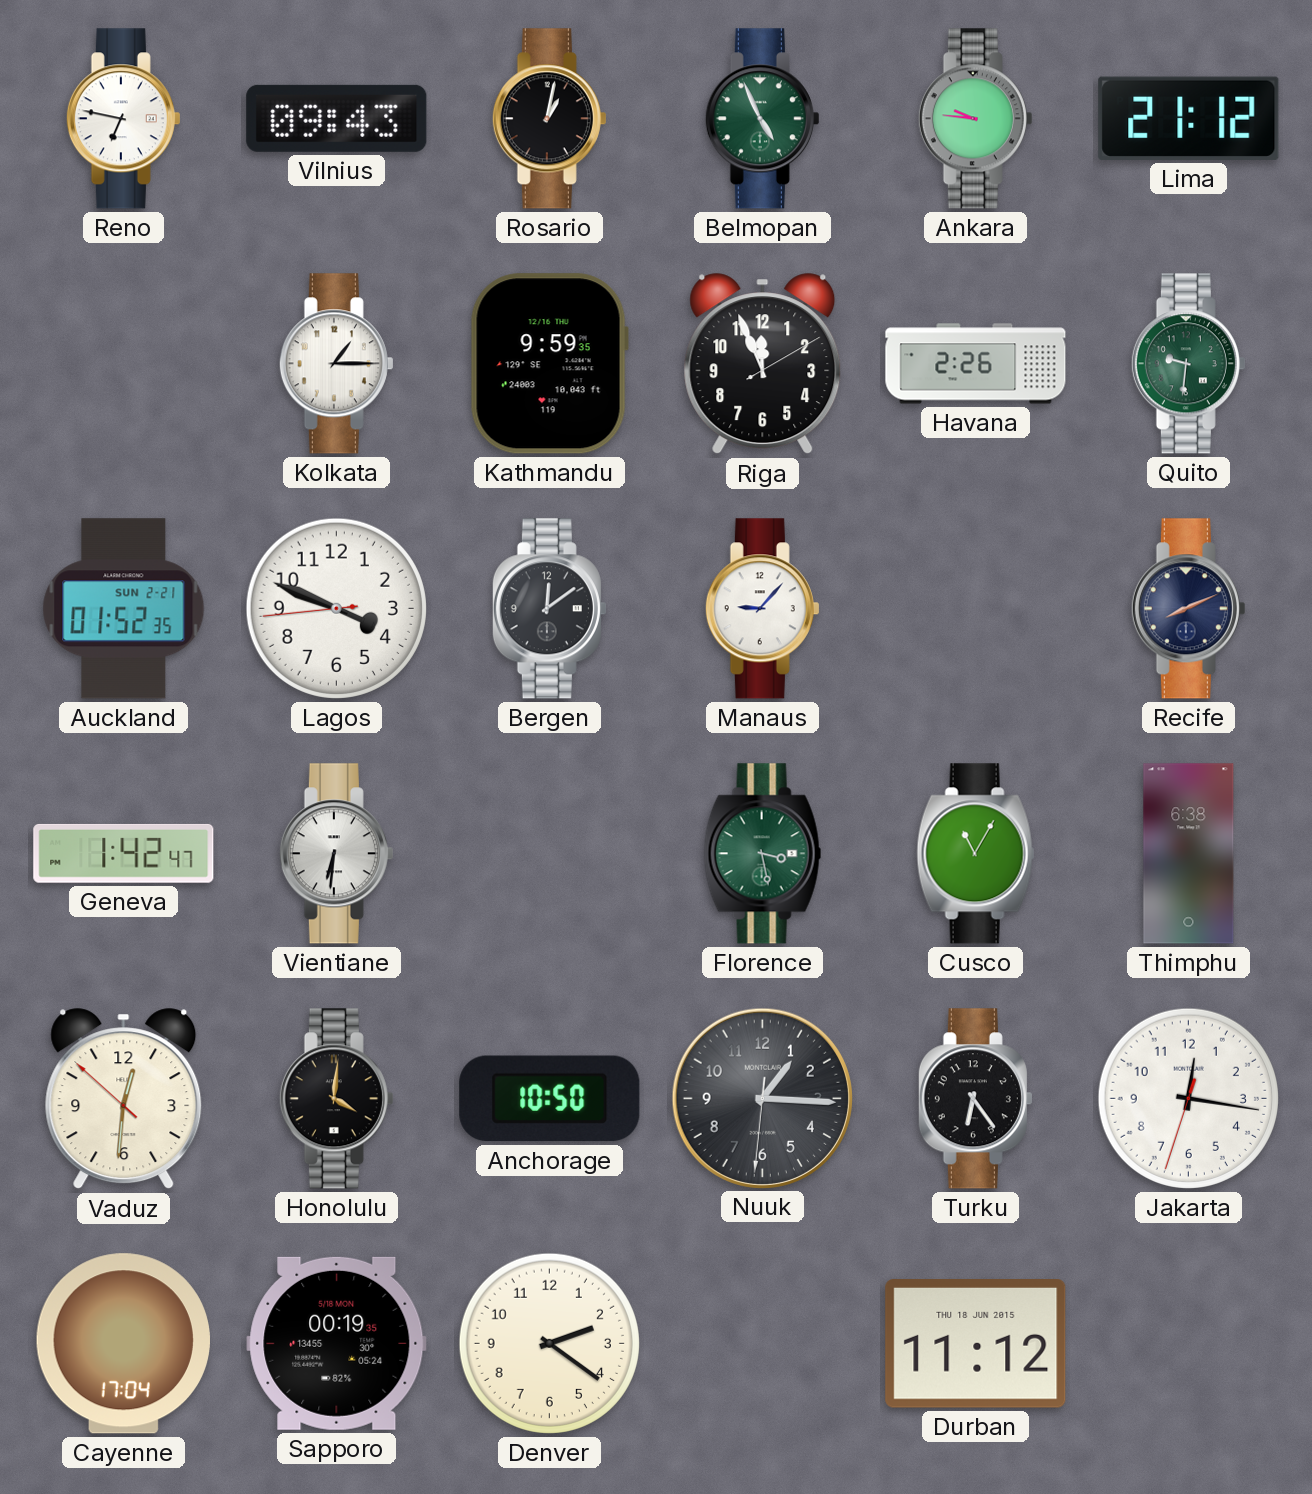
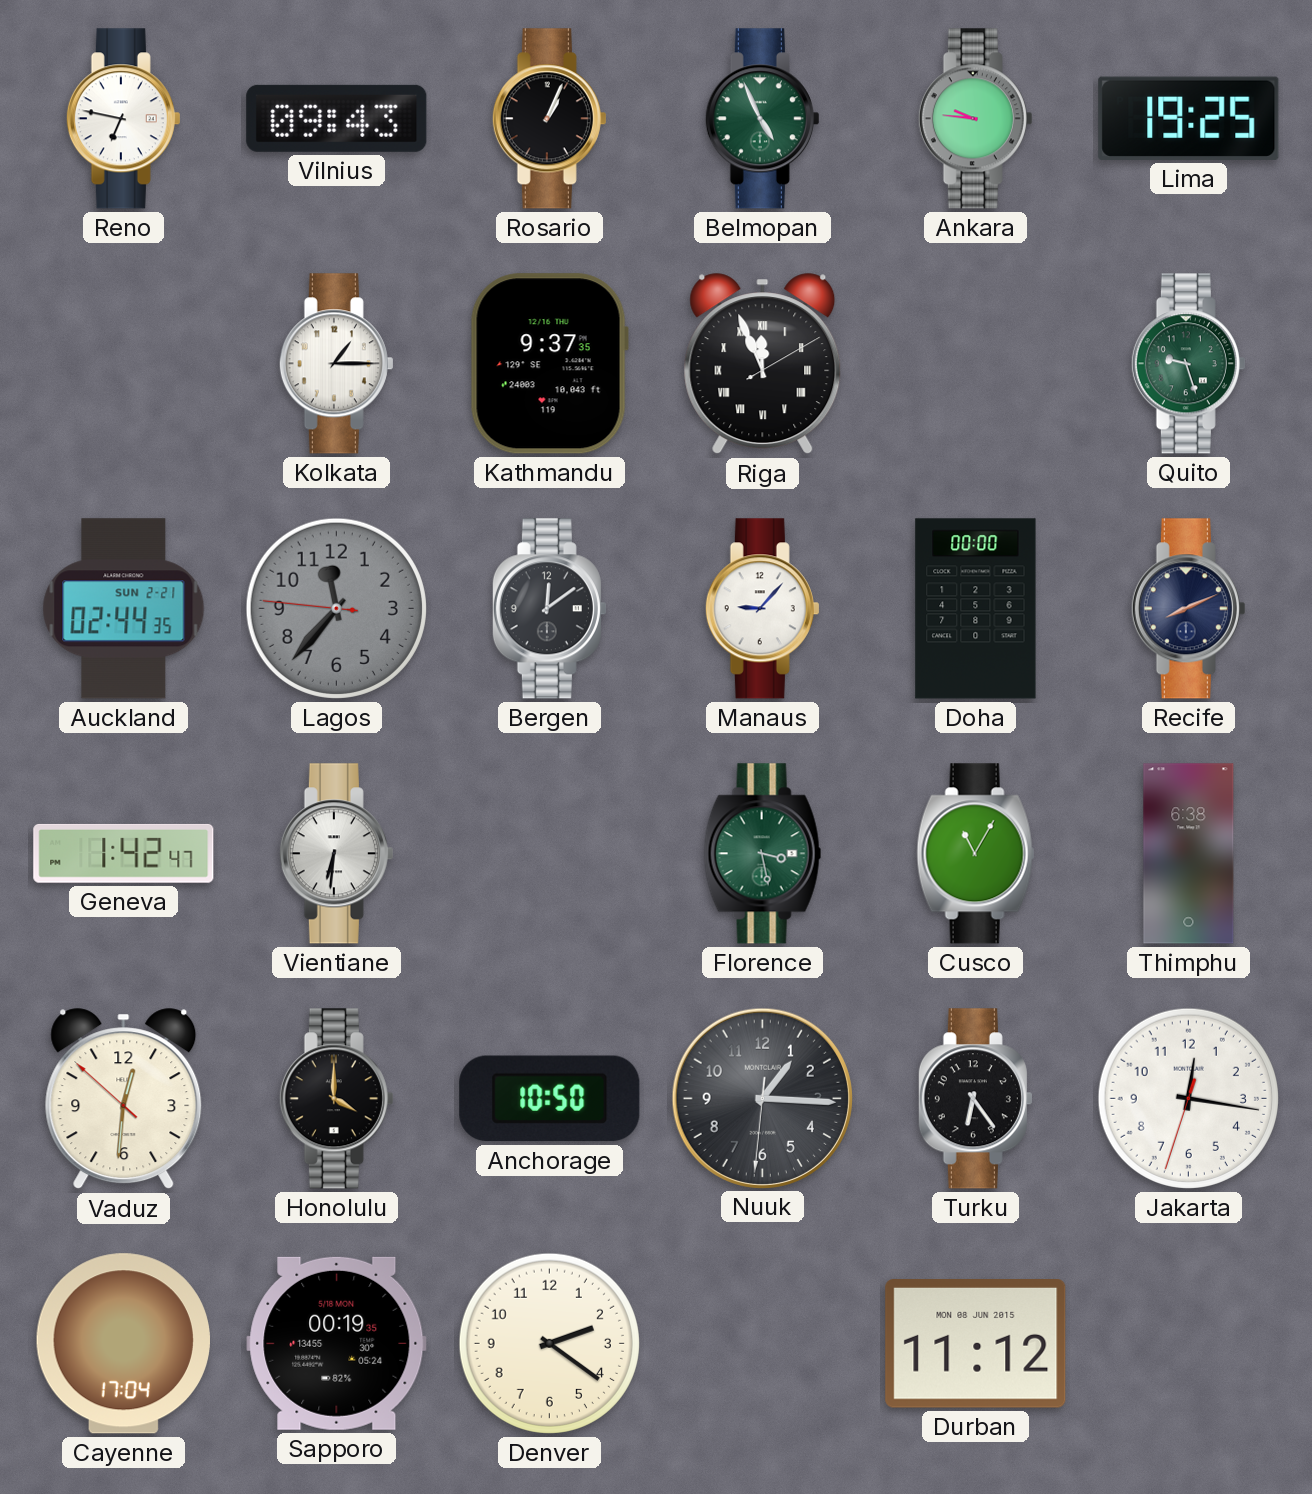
Rosario: 1:02 -> 1:04
Lima: 21:12 -> 19:25
Kathmandu: 9:59 -> 9:37
Riga numerals: Arabic -> Roman
Havana: 2:26 -> none
Quito: 9:31 -> 9:27
Auckland: 01:52 -> 02:44
Lagos: 3:48 -> 11:36
Lagos dial: white -> grey
Doha: none -> 00:00
Honolulu: 4:01 -> 4:00
Durban date: THU 18 JUN 2015 -> MON 08 JUN 2015
